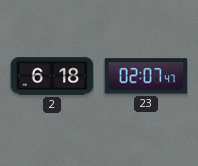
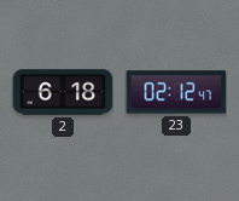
23: 02:07 -> 02:12
